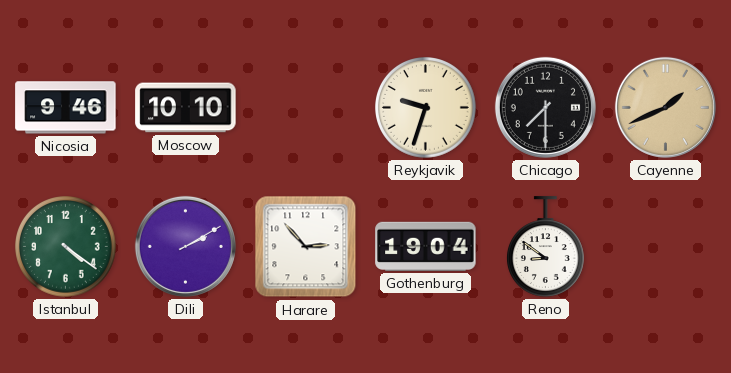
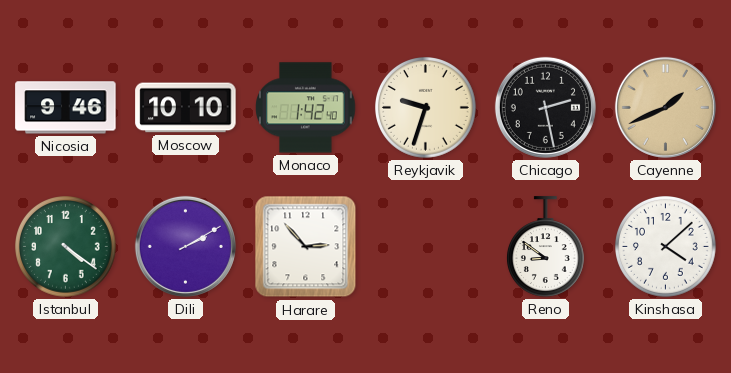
Monaco: none -> 1:42
Chicago: 7:30 -> 2:28
Gothenburg: 19:04 -> none
Kinshasa: none -> 4:08
